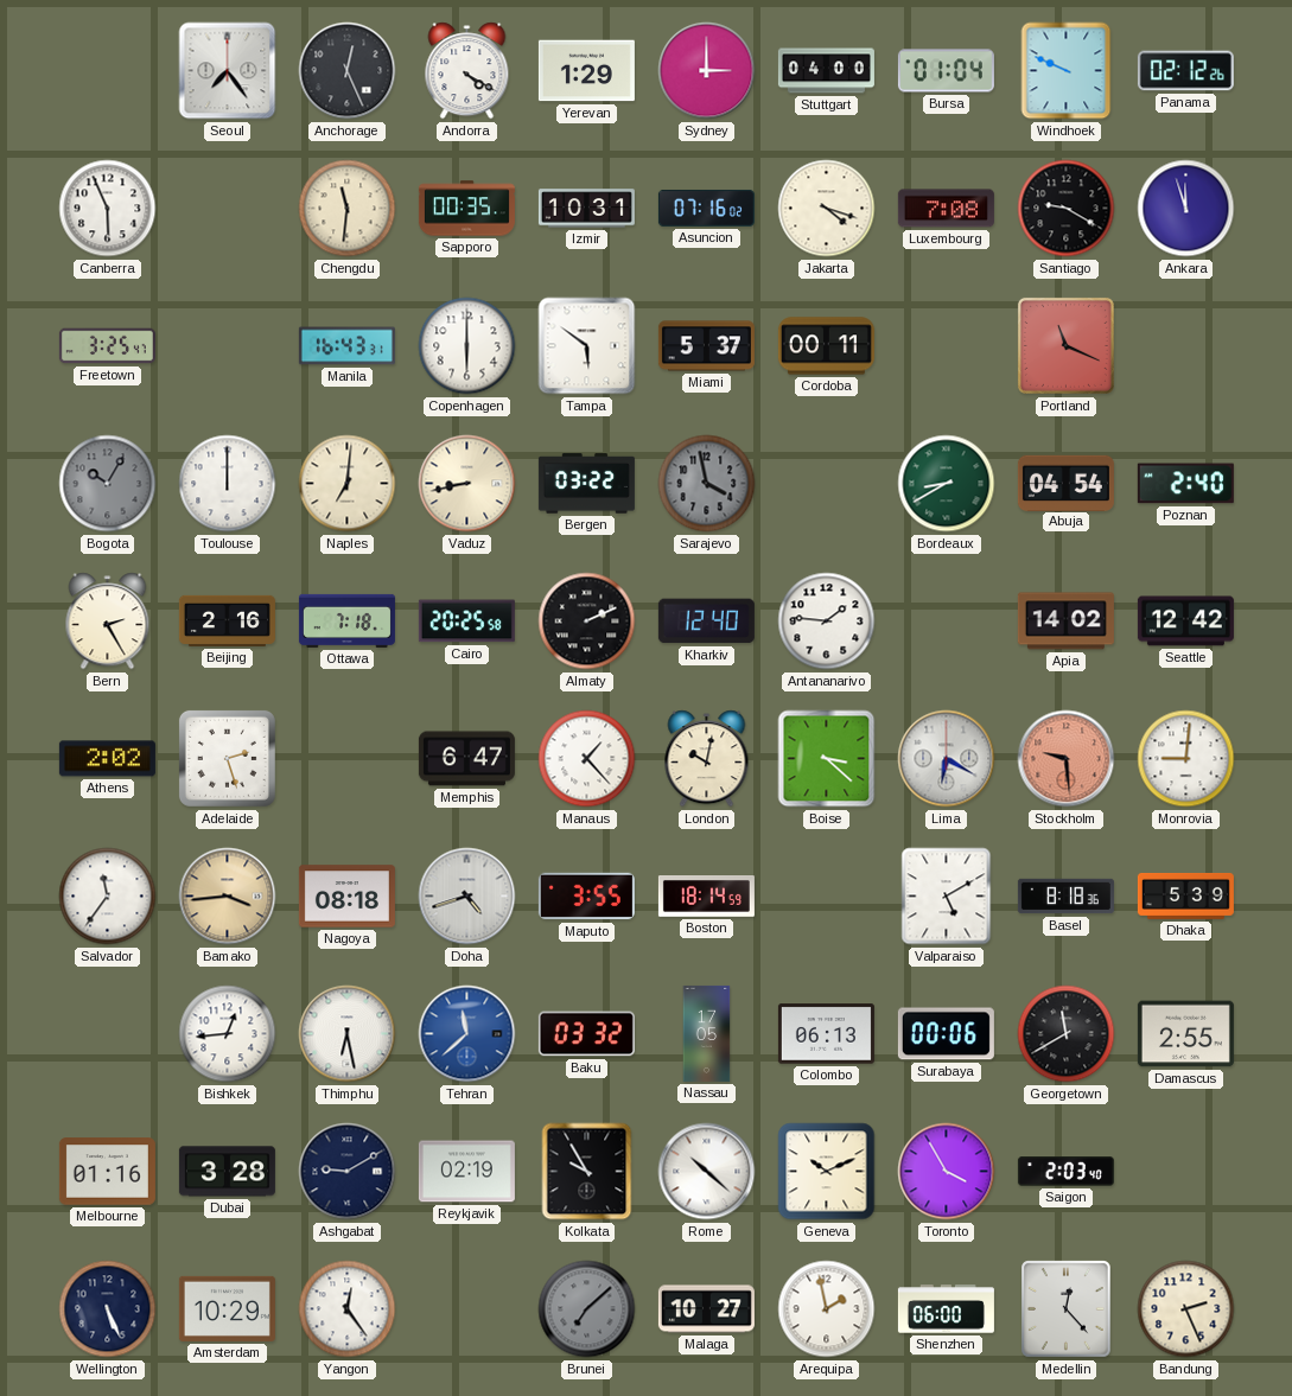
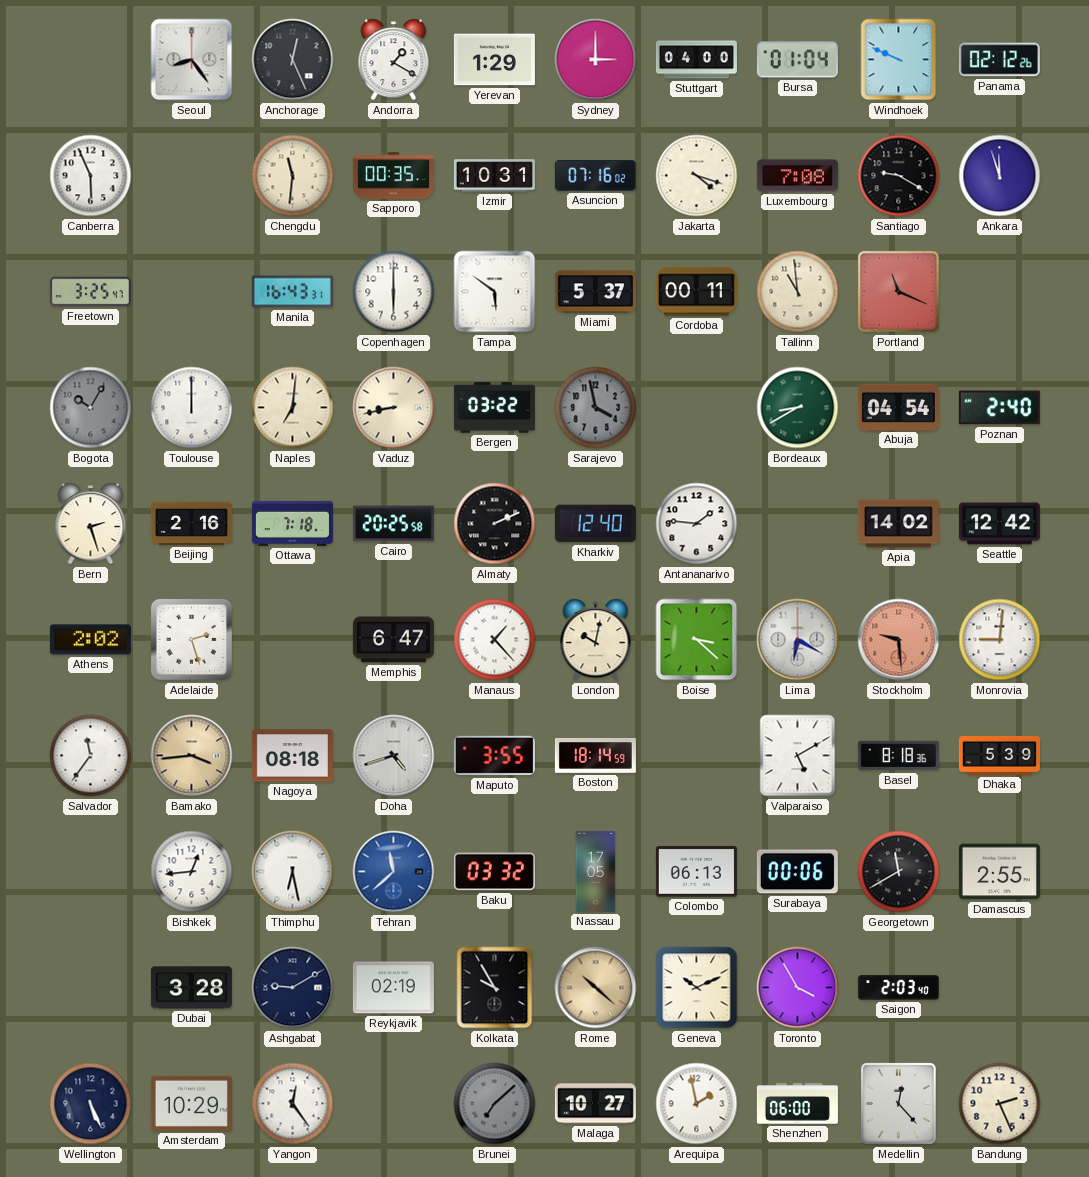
Seoul: 7:24 -> 8:24
Andorra: 4:20 -> 1:20
Tallinn: none -> 10:59
Bern: 2:25 -> 2:27
Melbourne: 01:16 -> none
Rome dial: white -> champagne
